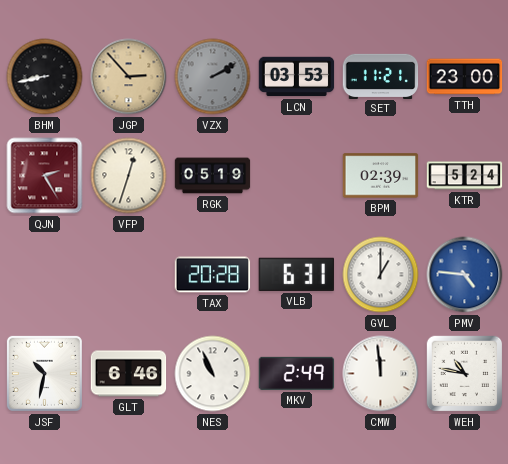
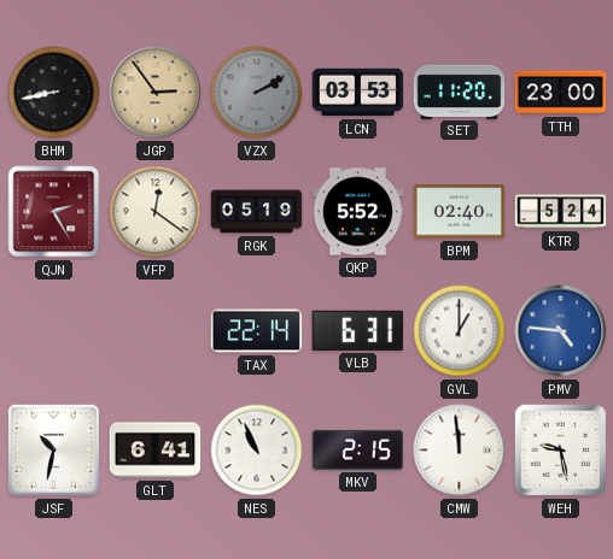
JGP: 2:53 -> 2:54
SET: 11:21 -> 11:20
VFP: 12:33 -> 12:21
QKP: none -> 5:52
BPM: 02:39 -> 02:40
TAX: 20:28 -> 22:14
GLT: 6:46 -> 6:41
MKV: 2:49 -> 2:15
WEH: 10:47 -> 9:28
